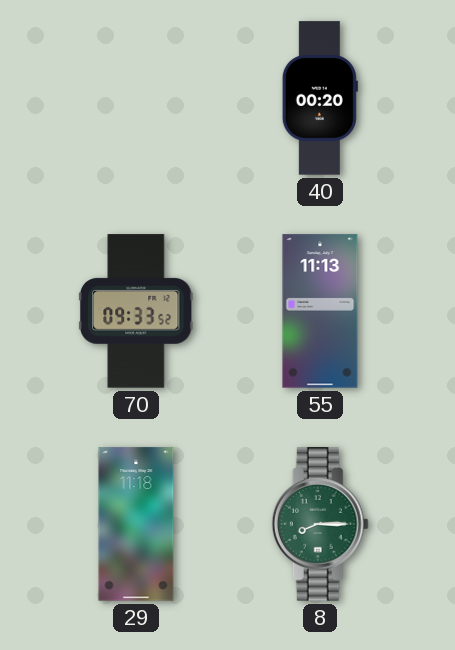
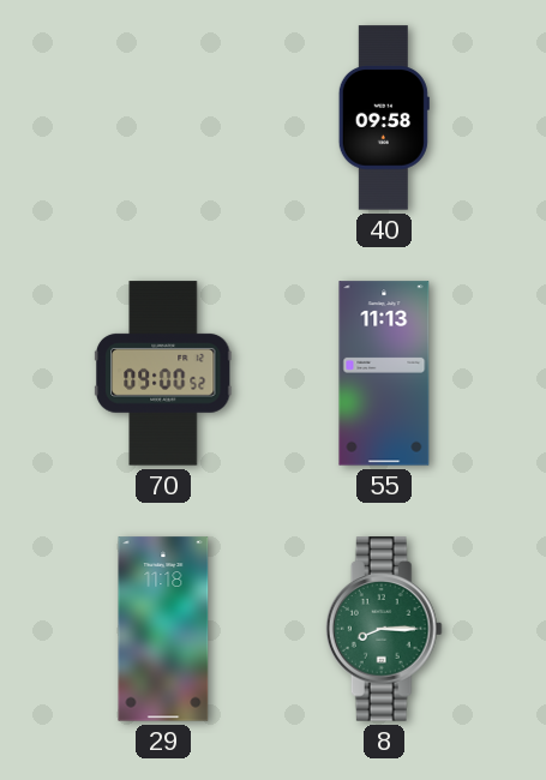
40: 00:20 -> 09:58
70: 09:33 -> 09:00
